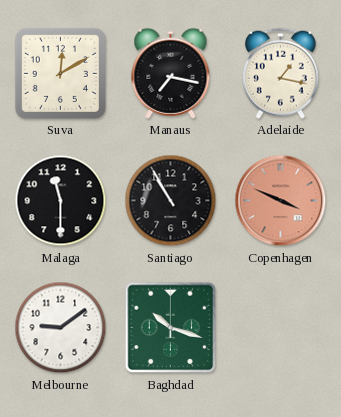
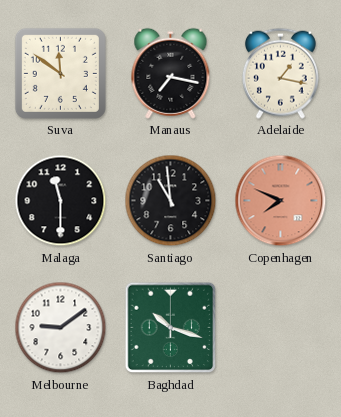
Suva: 12:10 -> 11:51
Santiago: 10:55 -> 10:59
Copenhagen: 3:49 -> 7:49
